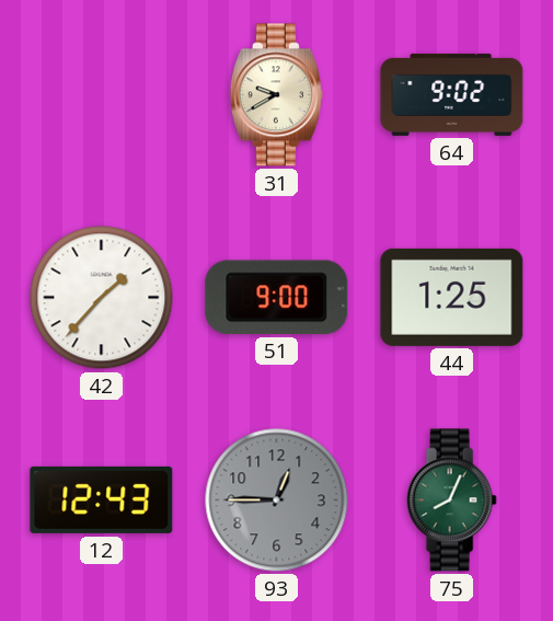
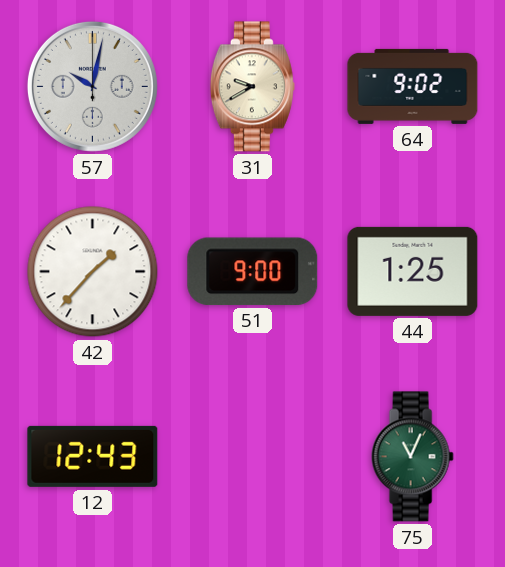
57: none -> 10:02
93: 12:45 -> none
75: 8:04 -> 11:04
